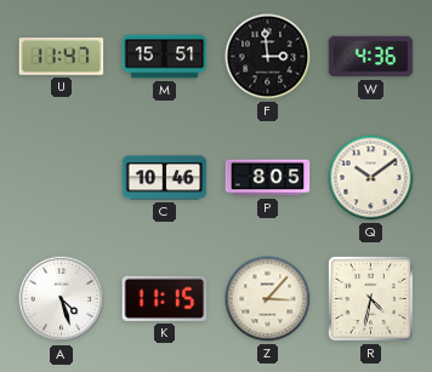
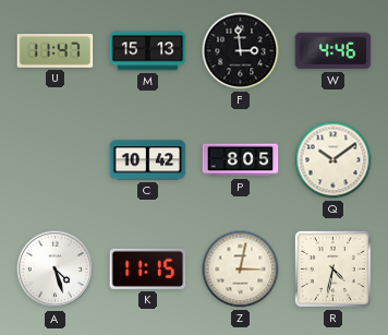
M: 15:51 -> 15:13
W: 4:36 -> 4:46
C: 10:46 -> 10:42
Z: 3:07 -> 3:02
